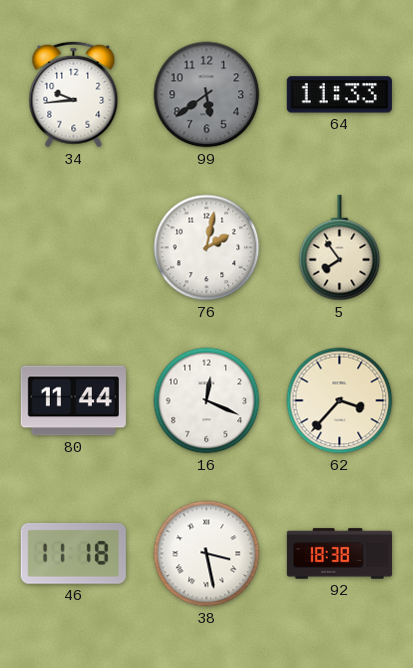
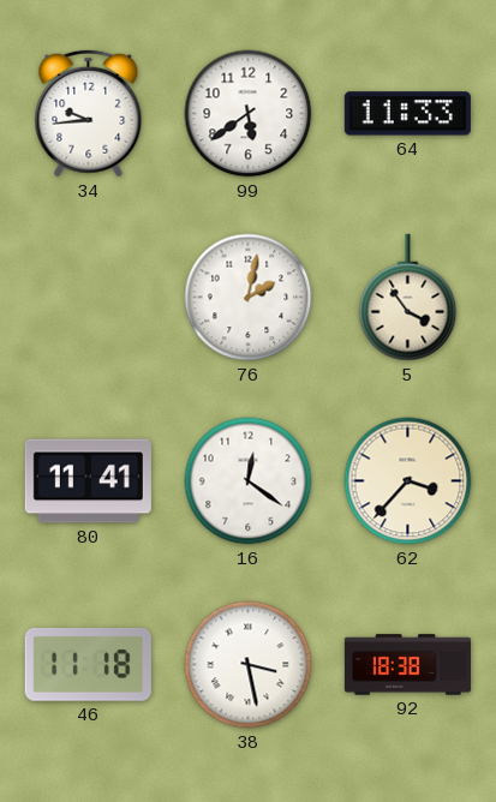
99 dial: grey -> white
5: 7:54 -> 3:54
80: 11:44 -> 11:41
16: 12:19 -> 12:21
